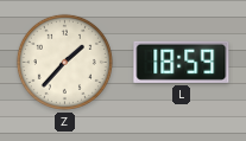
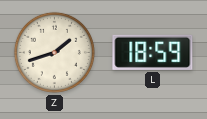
Z: 1:37 -> 1:42
